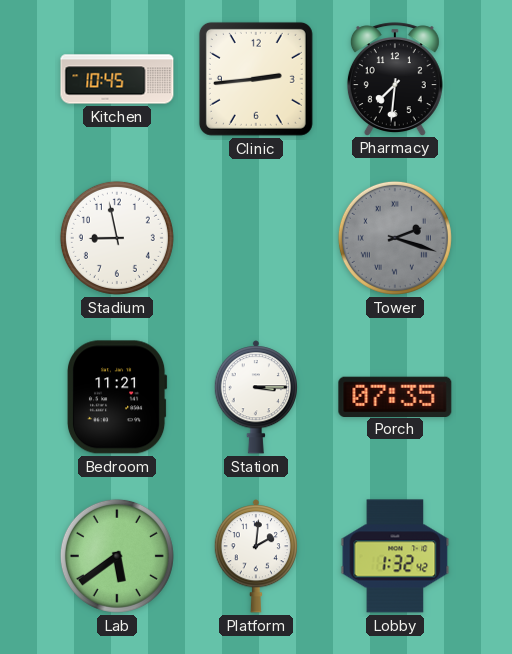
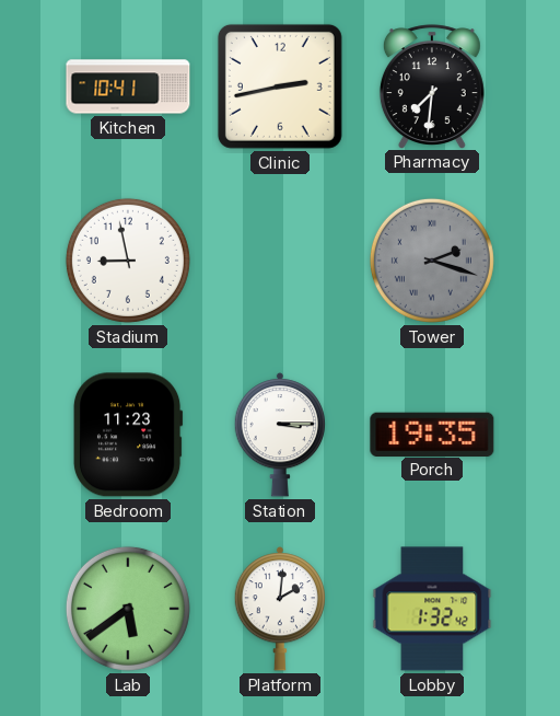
Kitchen: 10:45 -> 10:41
Clinic: 2:44 -> 2:43
Bedroom: 11:21 -> 11:23
Porch: 07:35 -> 19:35
